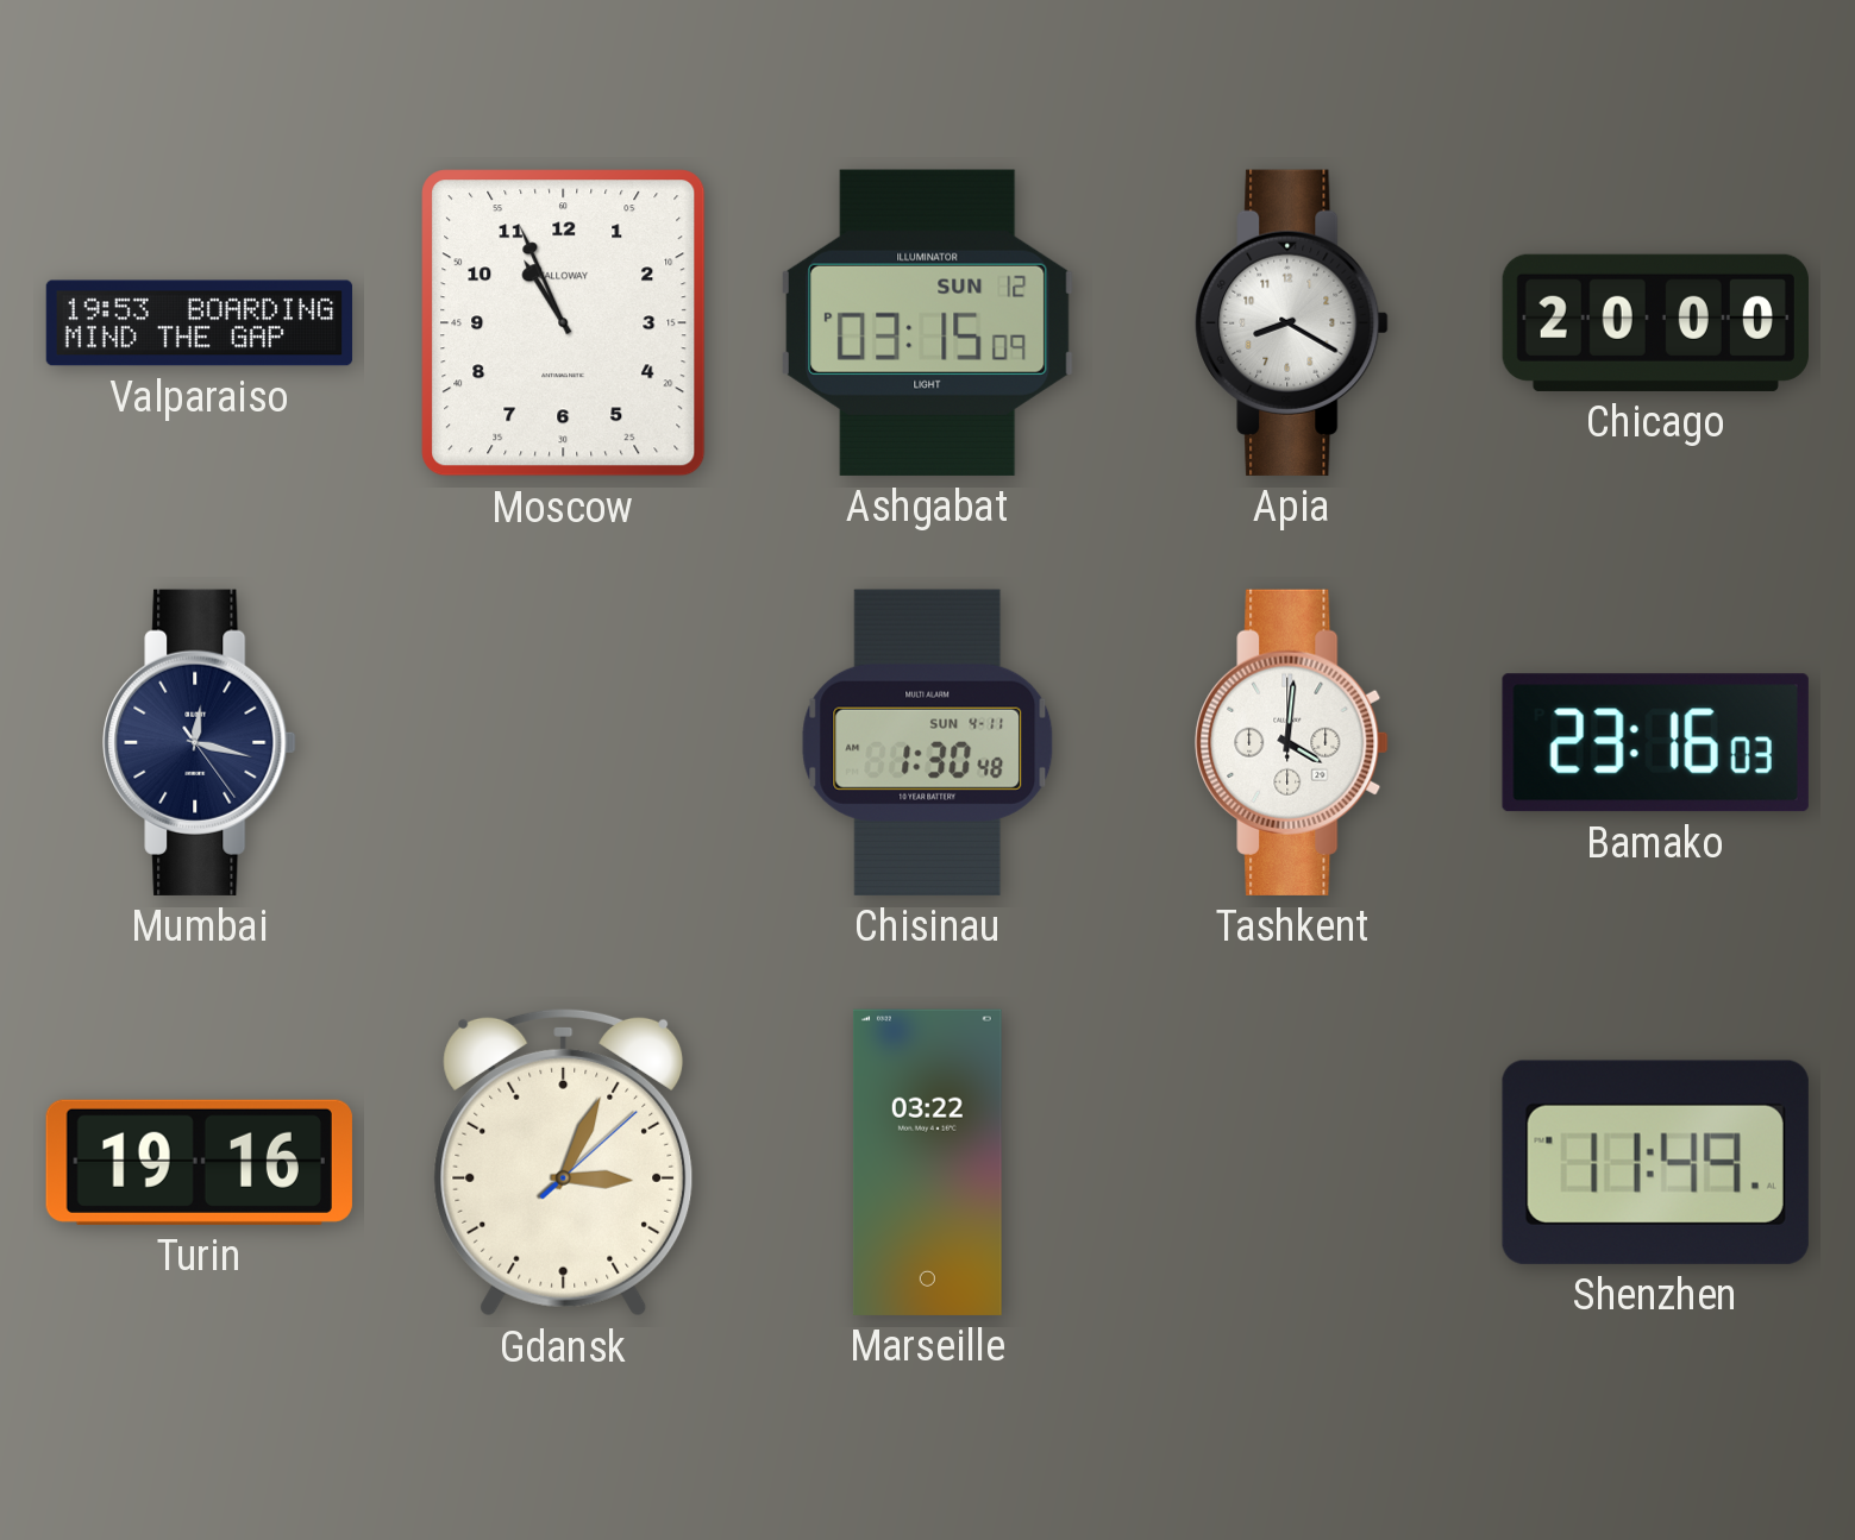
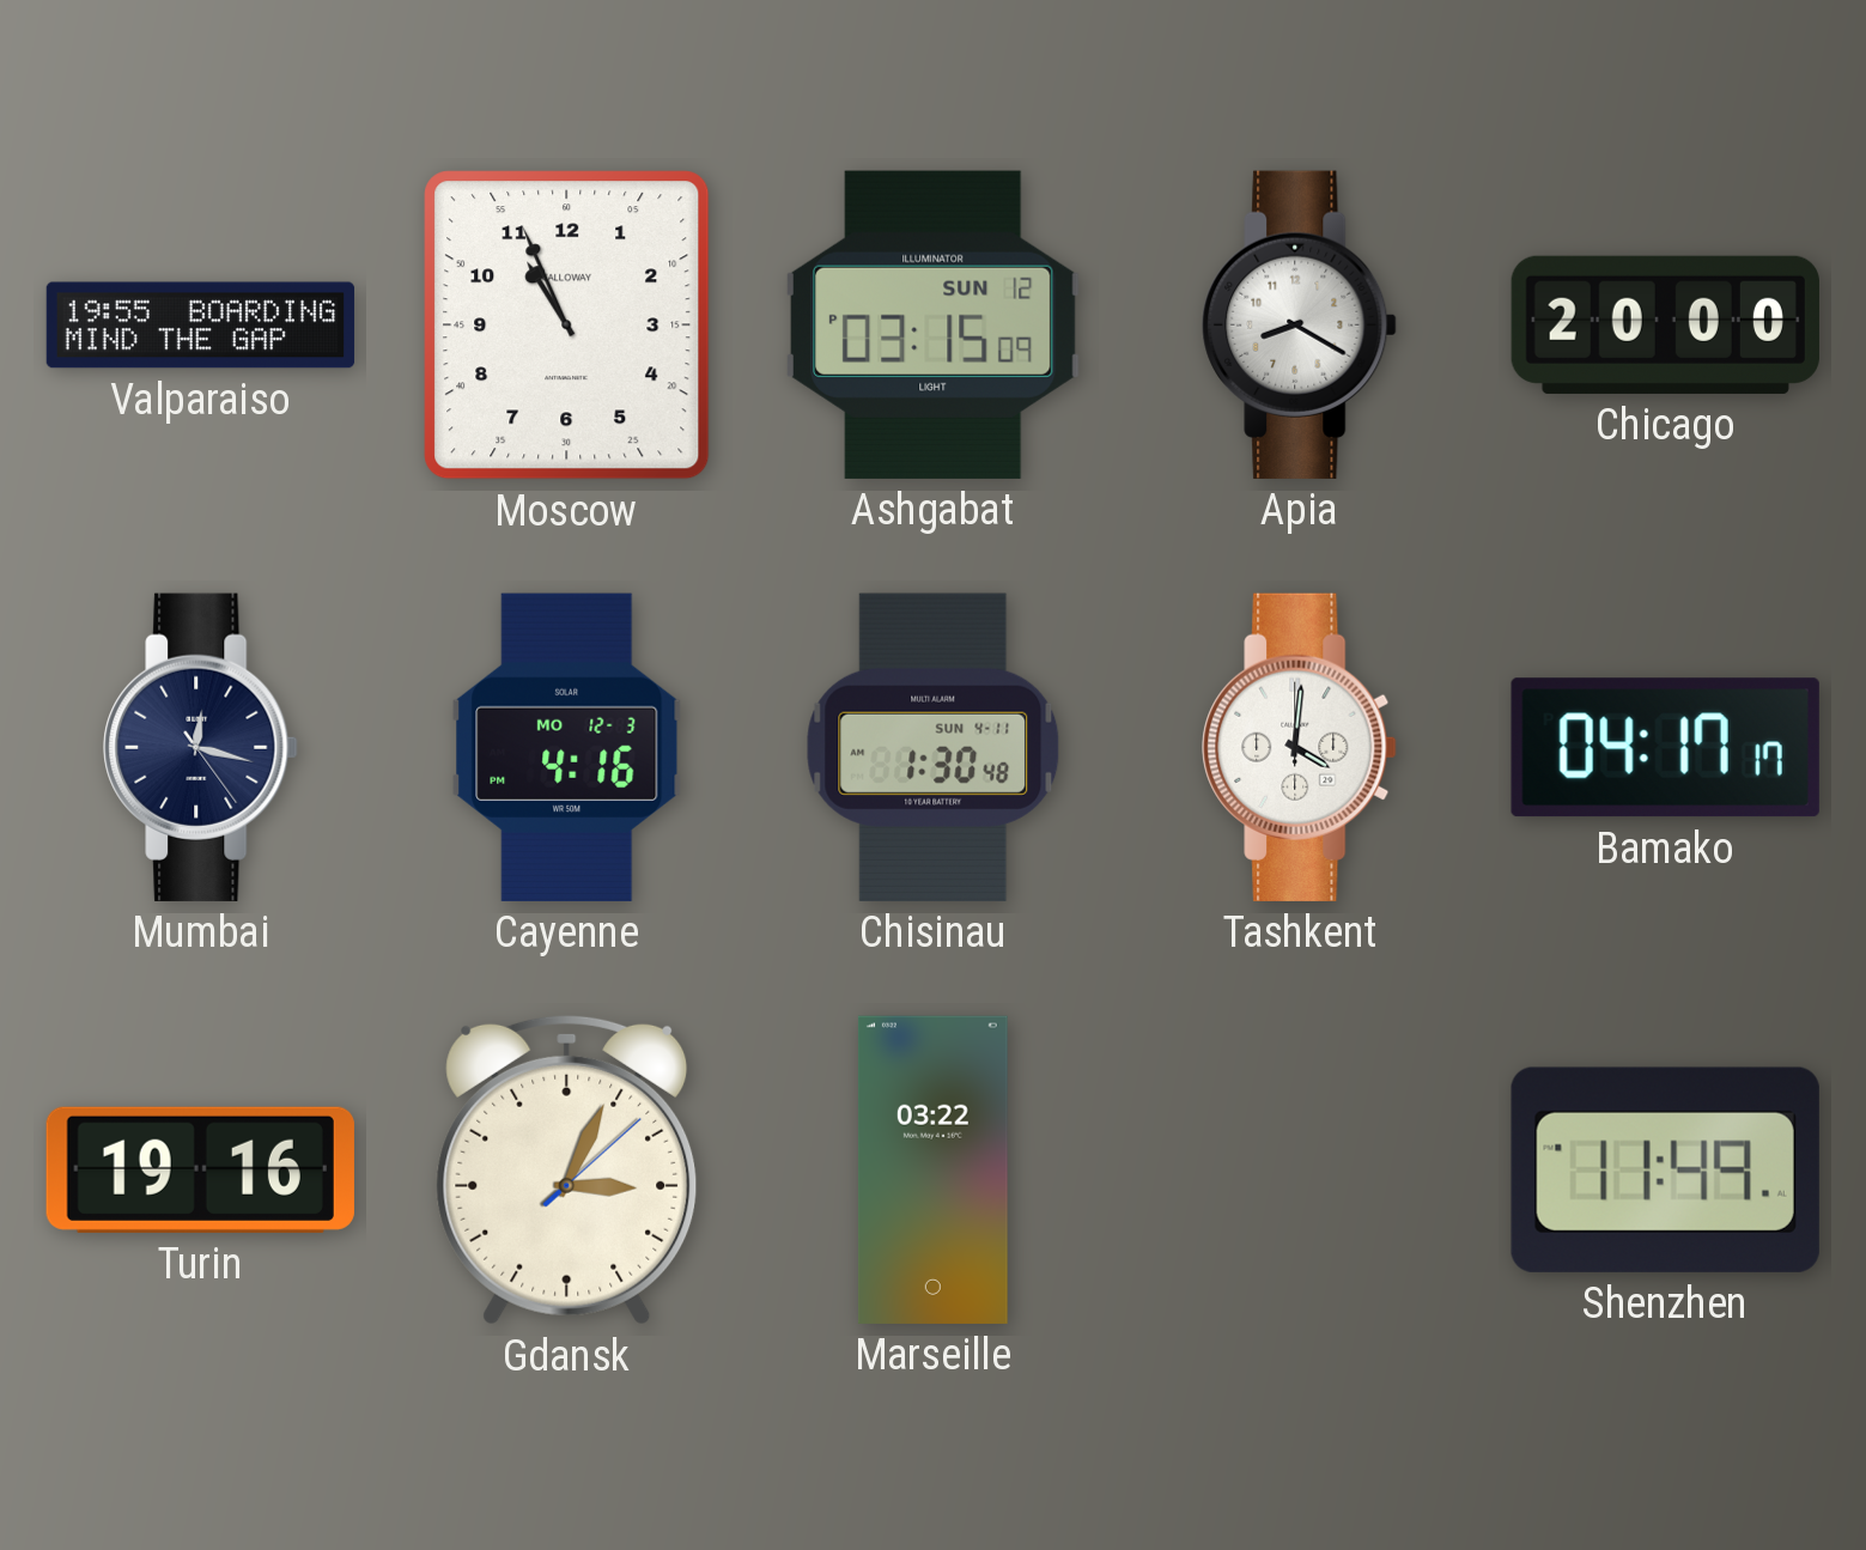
Valparaiso: 19:53 -> 19:55
Cayenne: none -> 4:16
Bamako: 23:16 -> 04:17
